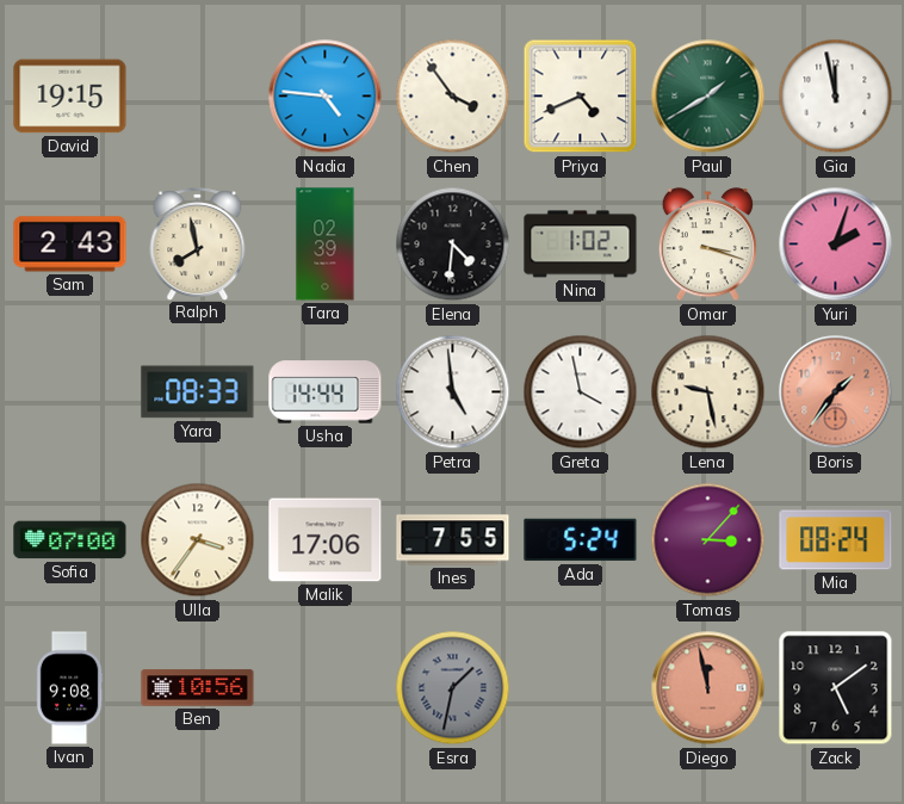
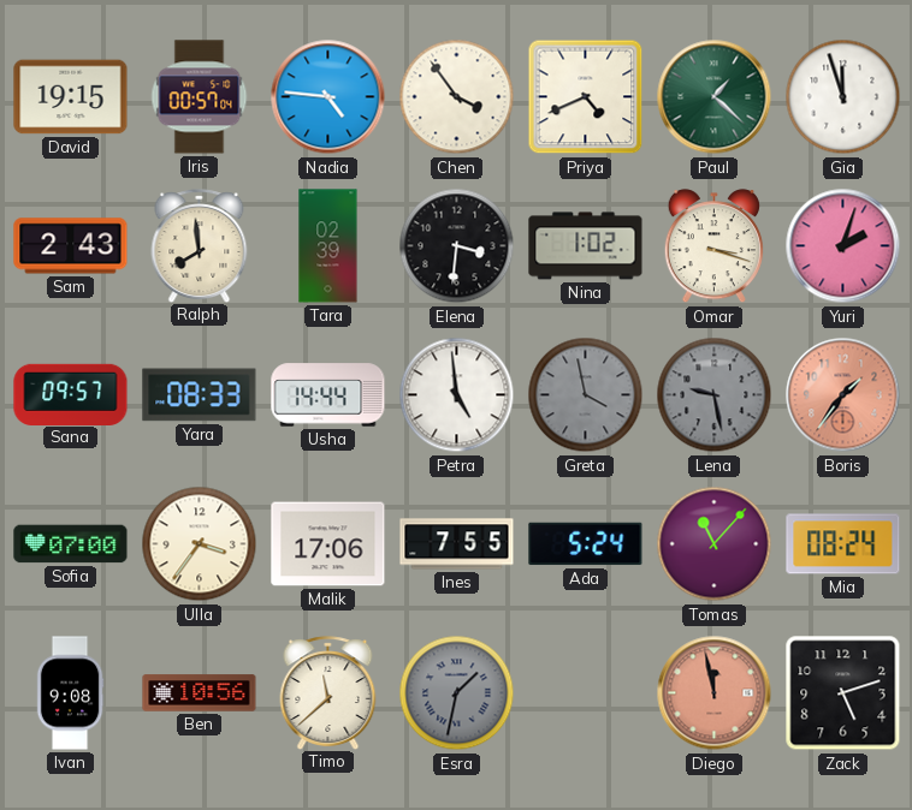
Iris: none -> 00:57
Paul: 1:40 -> 1:22
Gia: 11:58 -> 11:57
Ralph: 7:58 -> 7:59
Elena: 4:31 -> 3:31
Sana: none -> 09:57
Greta dial: white -> grey
Lena dial: cream -> grey
Tomas: 3:07 -> 11:07
Timo: none -> 11:38
Zack: 5:09 -> 5:12
